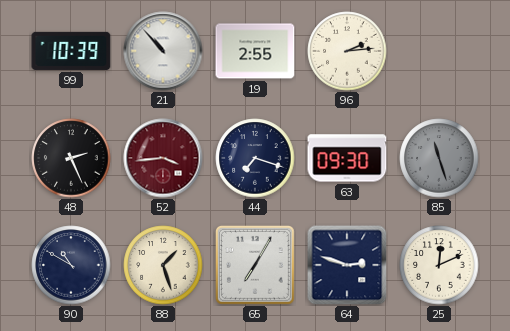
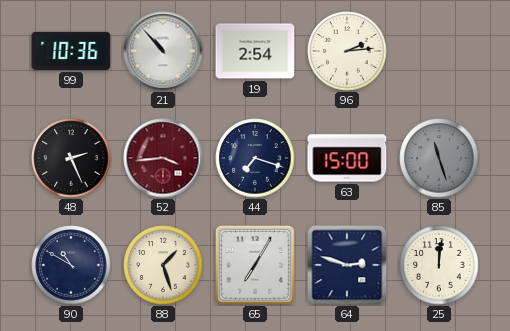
99: 10:39 -> 10:36
19: 2:55 -> 2:54
63: 09:30 -> 15:00
25: 12:11 -> 12:01
